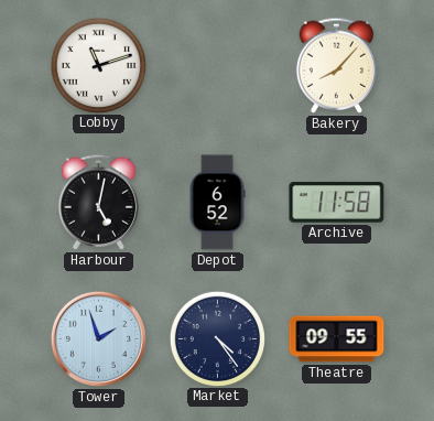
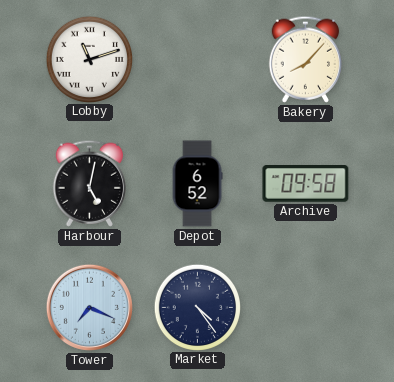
Archive: 11:58 -> 09:58
Tower: 1:57 -> 7:19
Theatre: 09:55 -> none
